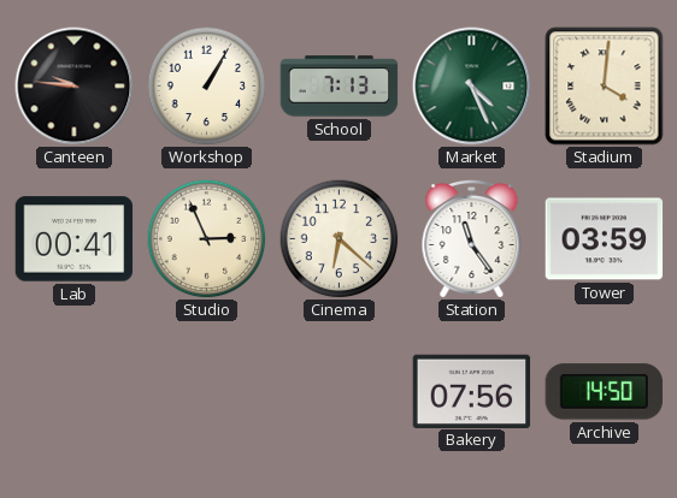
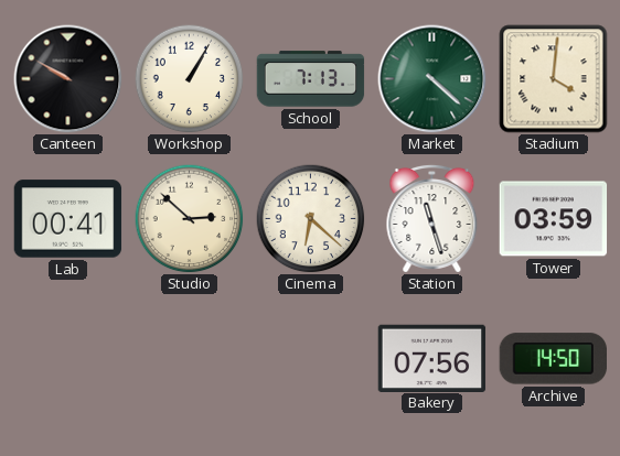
Canteen: 9:46 -> 9:50
Market: 4:26 -> 4:22
Studio: 2:56 -> 2:52
Station: 11:24 -> 11:27
